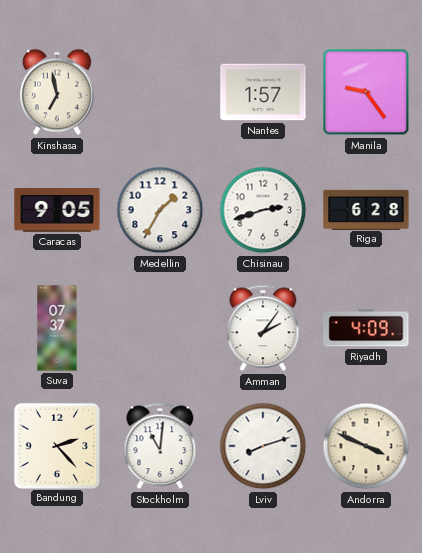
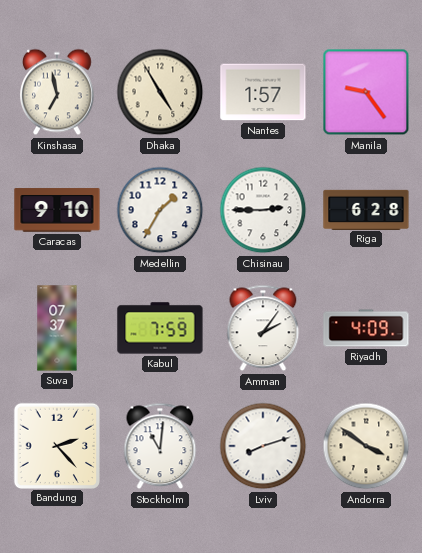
Dhaka: none -> 4:55
Caracas: 9:05 -> 9:10
Chisinau: 2:42 -> 2:45
Kabul: none -> 7:59
Andorra: 3:49 -> 3:51
